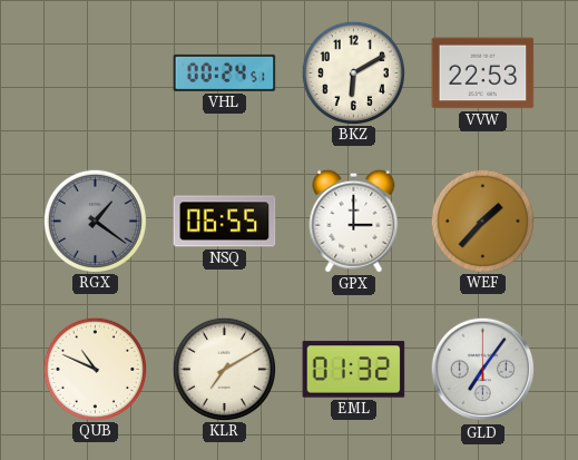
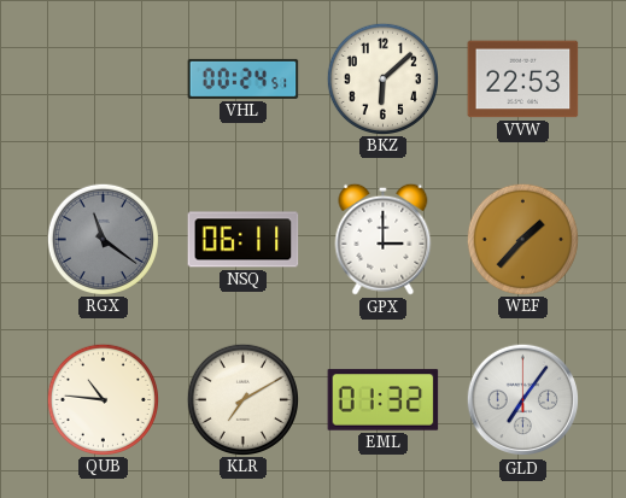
BKZ: 6:10 -> 6:08
RGX: 1:21 -> 11:21
NSQ: 06:55 -> 06:11
QUB: 10:49 -> 10:46
